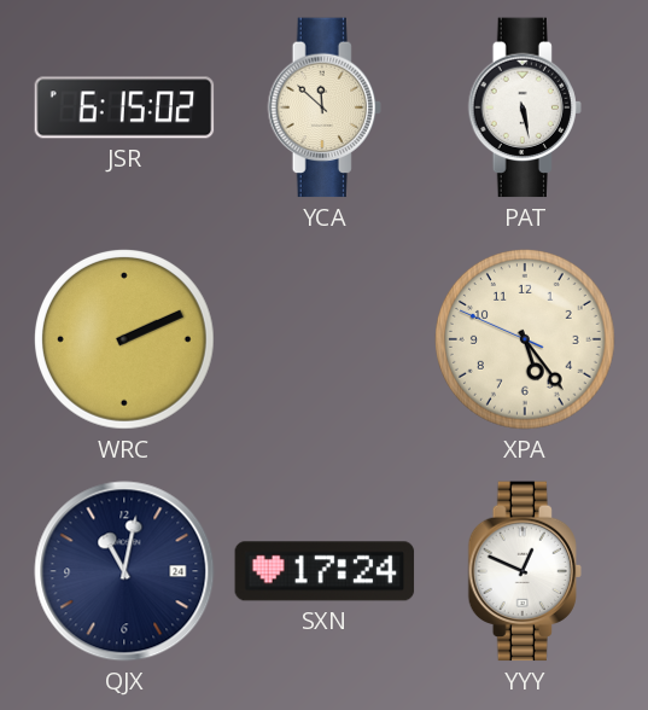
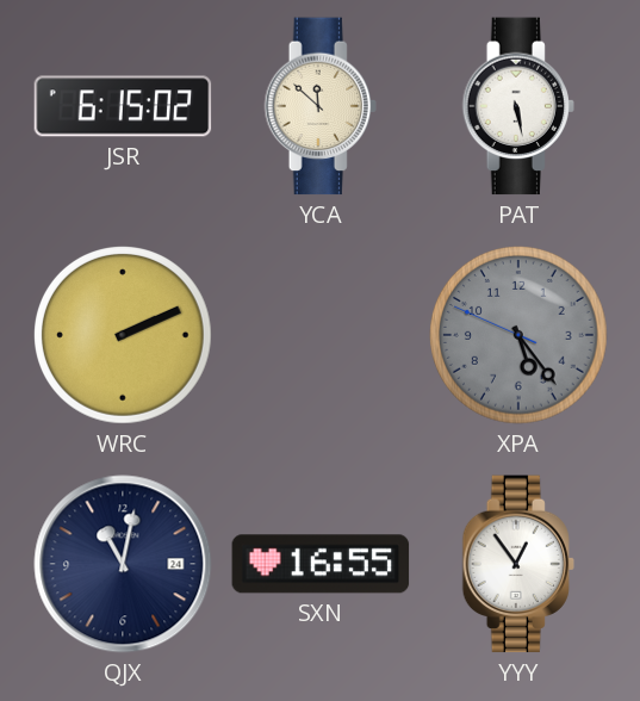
XPA dial: cream -> grey
SXN: 17:24 -> 16:55
YYY: 12:49 -> 12:54
